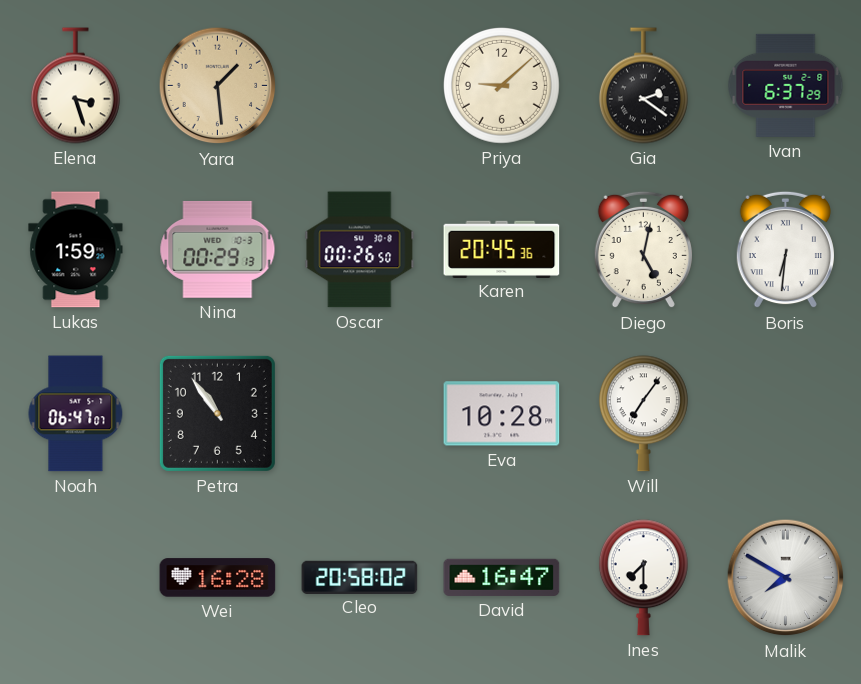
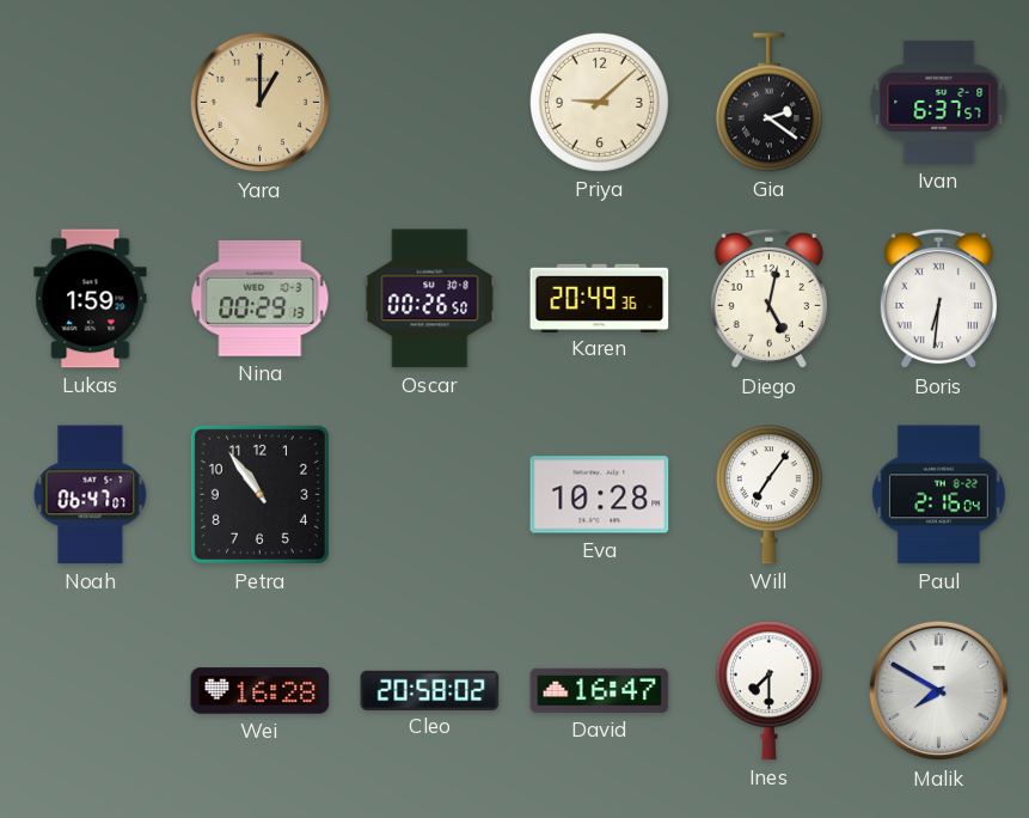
Elena: 3:27 -> none
Yara: 1:29 -> 1:00
Ivan: 6:37:29 -> 6:37:57
Karen: 20:45 -> 20:49
Paul: none -> 2:16
